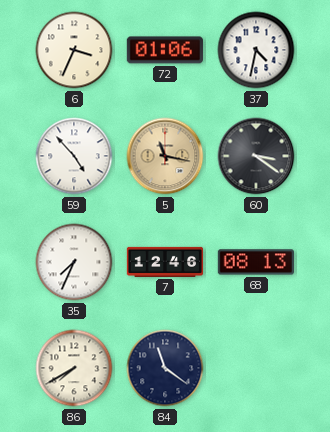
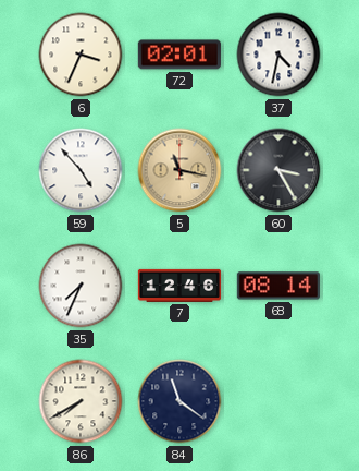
72: 01:06 -> 02:01
60: 3:21 -> 3:25
68: 08:13 -> 08:14
